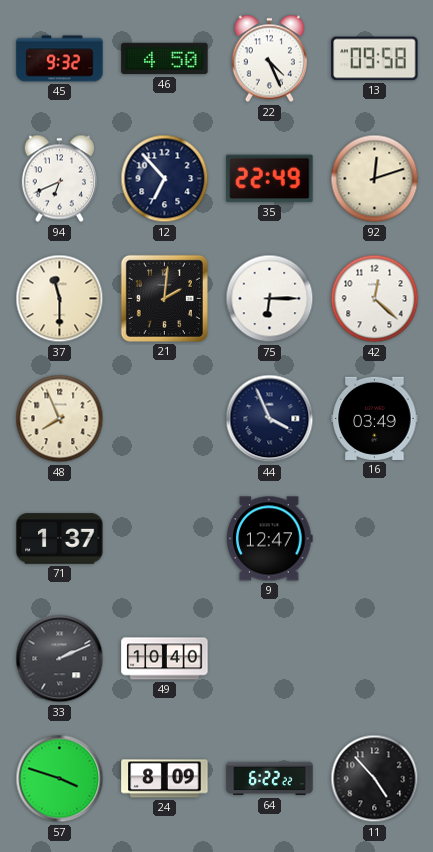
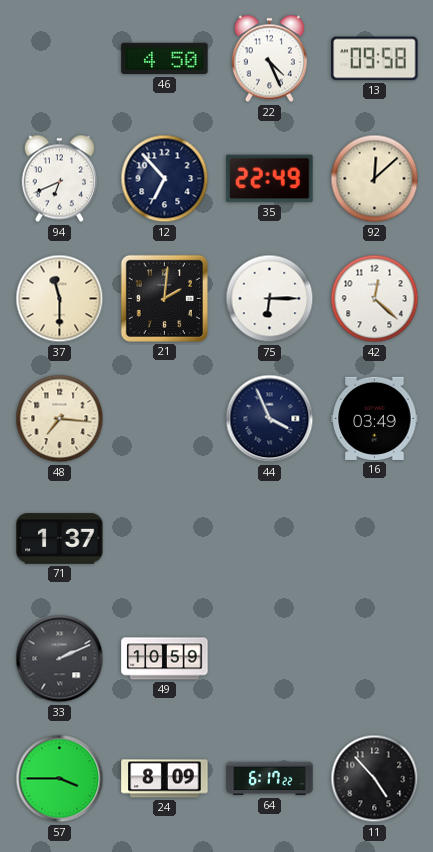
45: 9:32 -> none
92: 12:12 -> 12:08
48: 7:56 -> 7:16
9: 12:47 -> none
49: 10:40 -> 10:59
57: 3:48 -> 3:45
64: 6:22 -> 6:17
